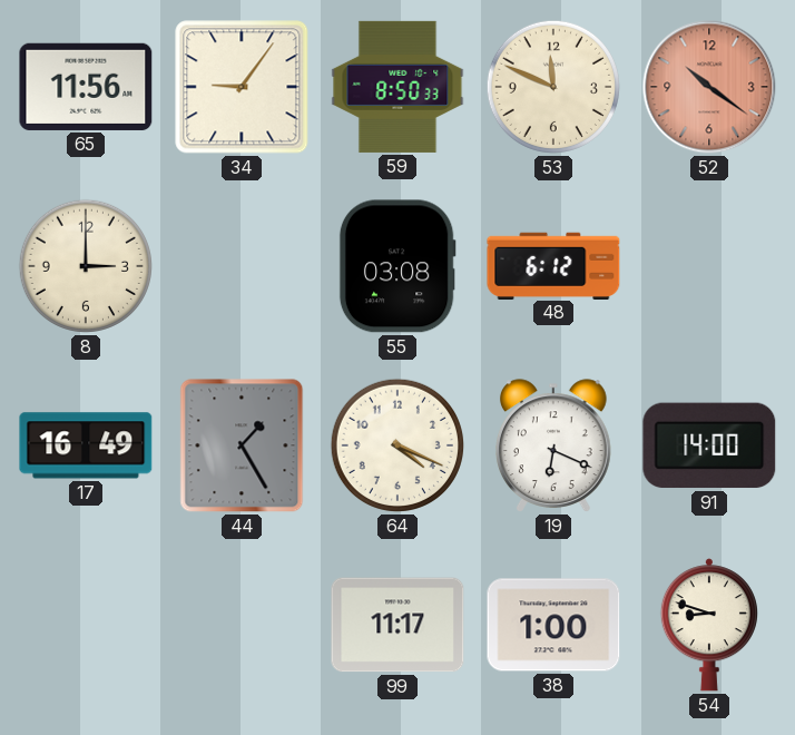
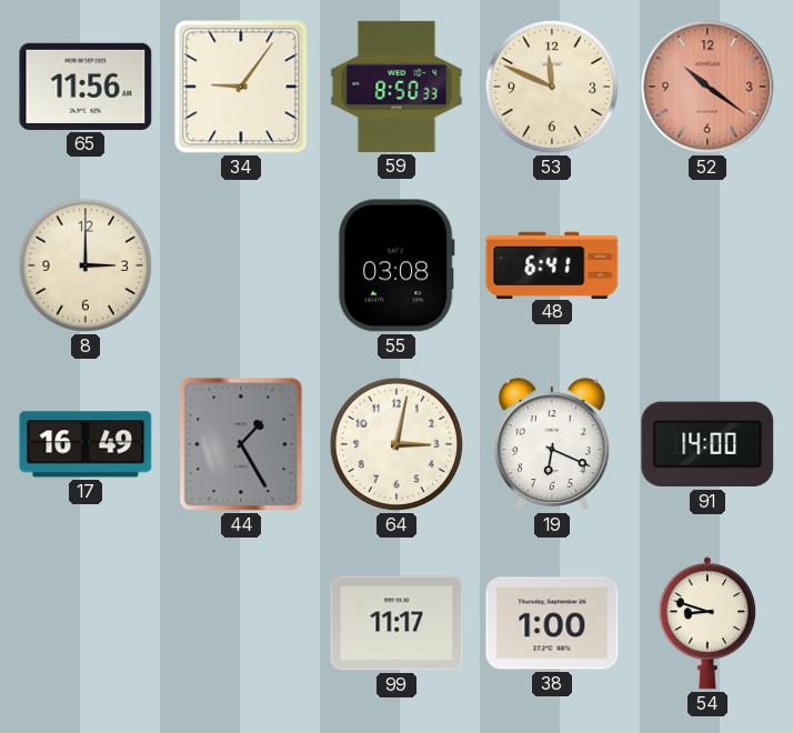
48: 6:12 -> 6:41
64: 4:19 -> 3:02
